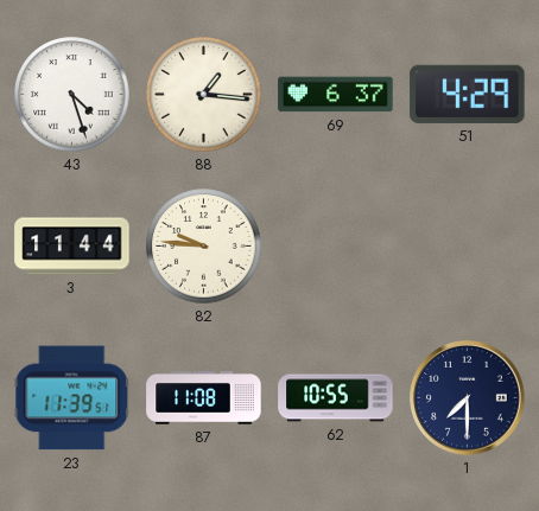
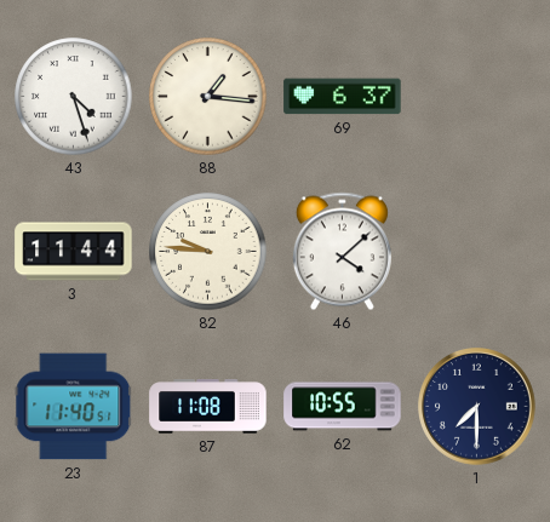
51: 4:29 -> none
46: none -> 4:08
23: 11:39 -> 11:40
